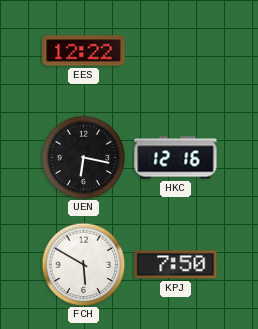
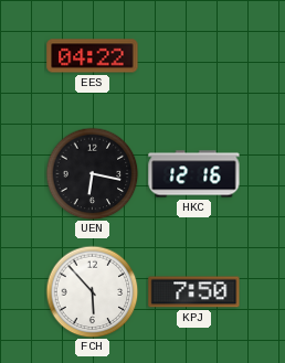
EES: 12:22 -> 04:22
FCH: 5:50 -> 5:53
